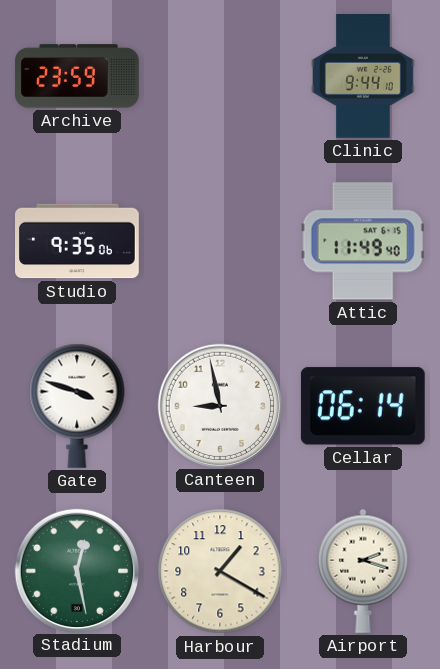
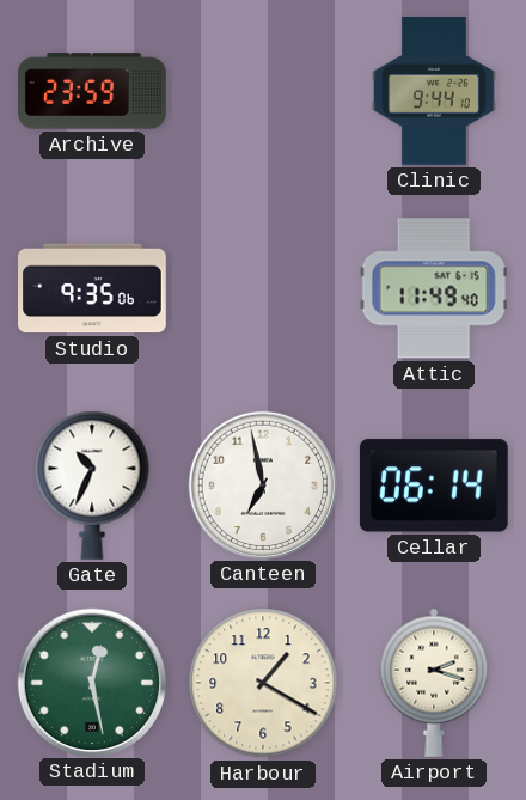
Gate: 3:48 -> 10:34
Canteen: 8:58 -> 6:58
